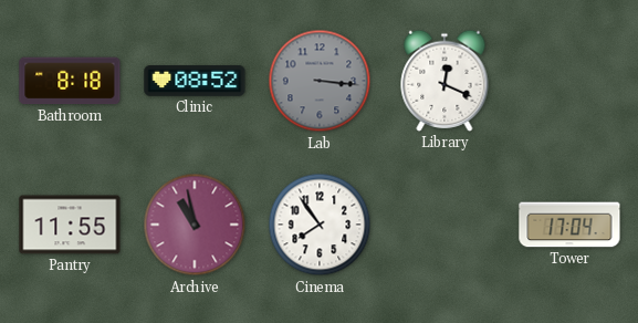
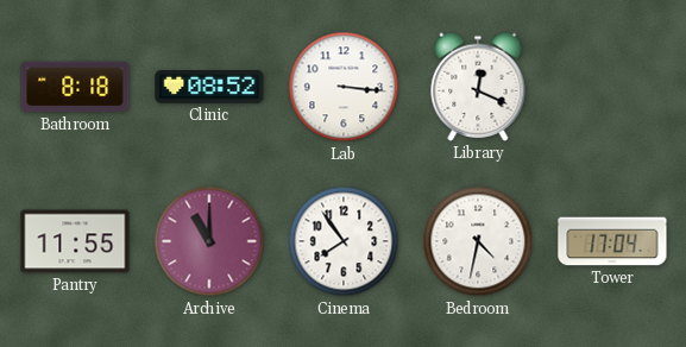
Lab dial: grey -> white
Archive: 10:58 -> 11:00
Bedroom: none -> 4:32
